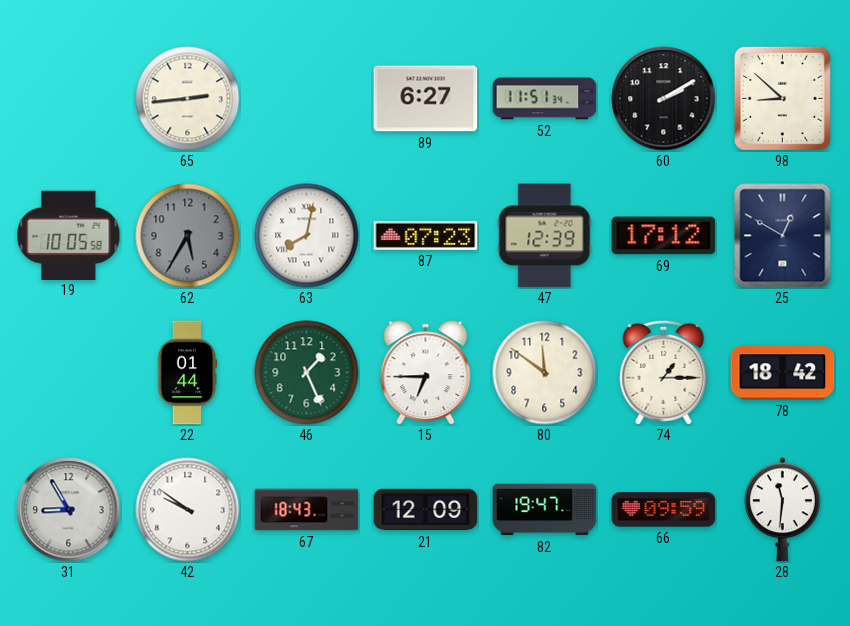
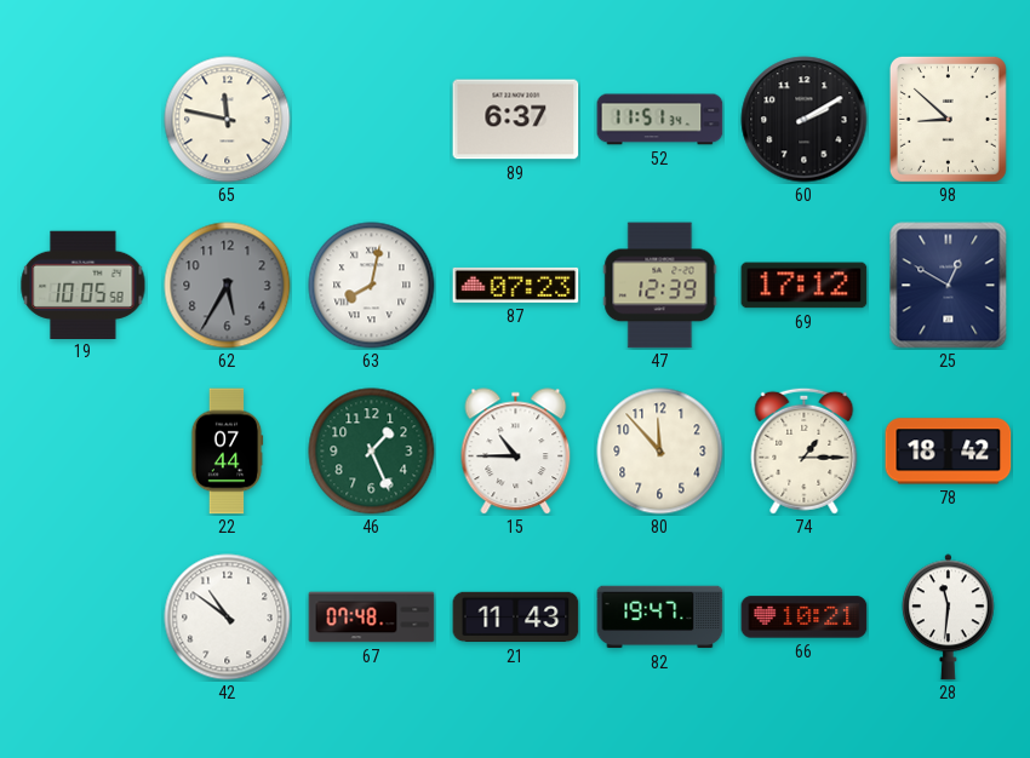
65: 2:44 -> 11:47
89: 6:27 -> 6:37
22: 01:44 -> 07:44
15: 6:45 -> 10:45
80: 11:51 -> 11:53
31: 8:55 -> none
42: 9:51 -> 10:51
67: 18:43 -> 07:48
21: 12:09 -> 11:43
66: 09:59 -> 10:21
